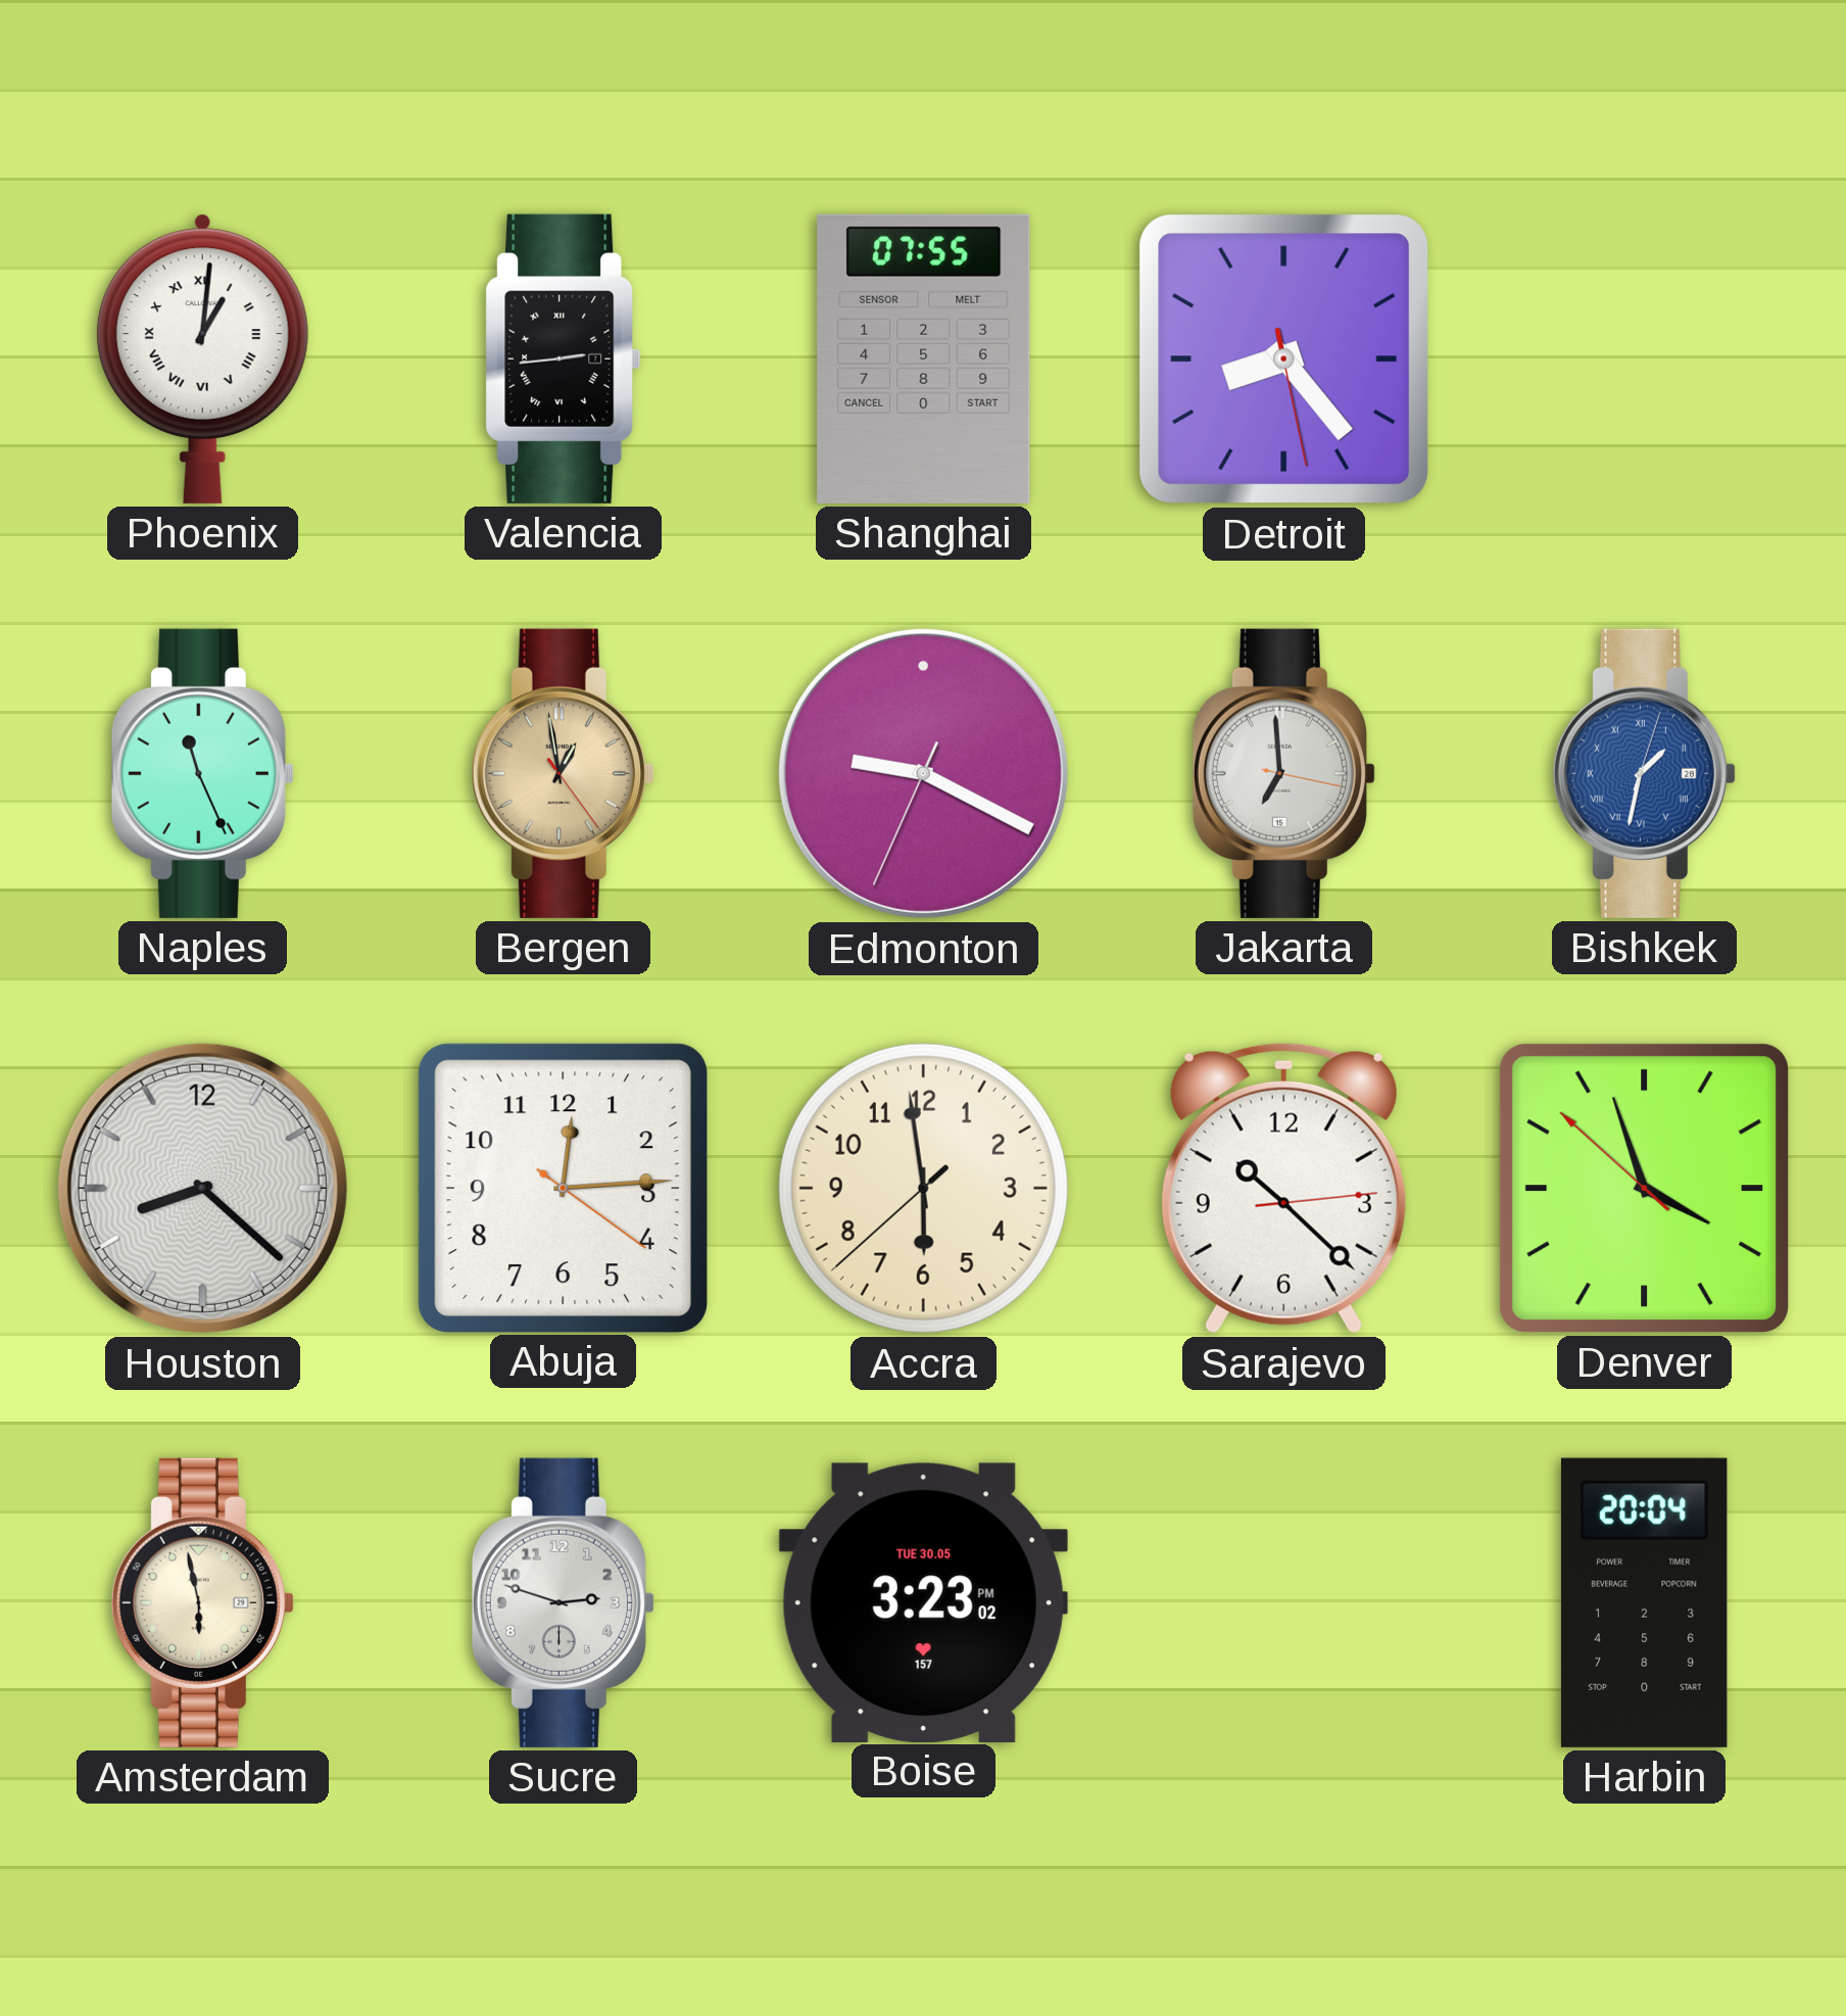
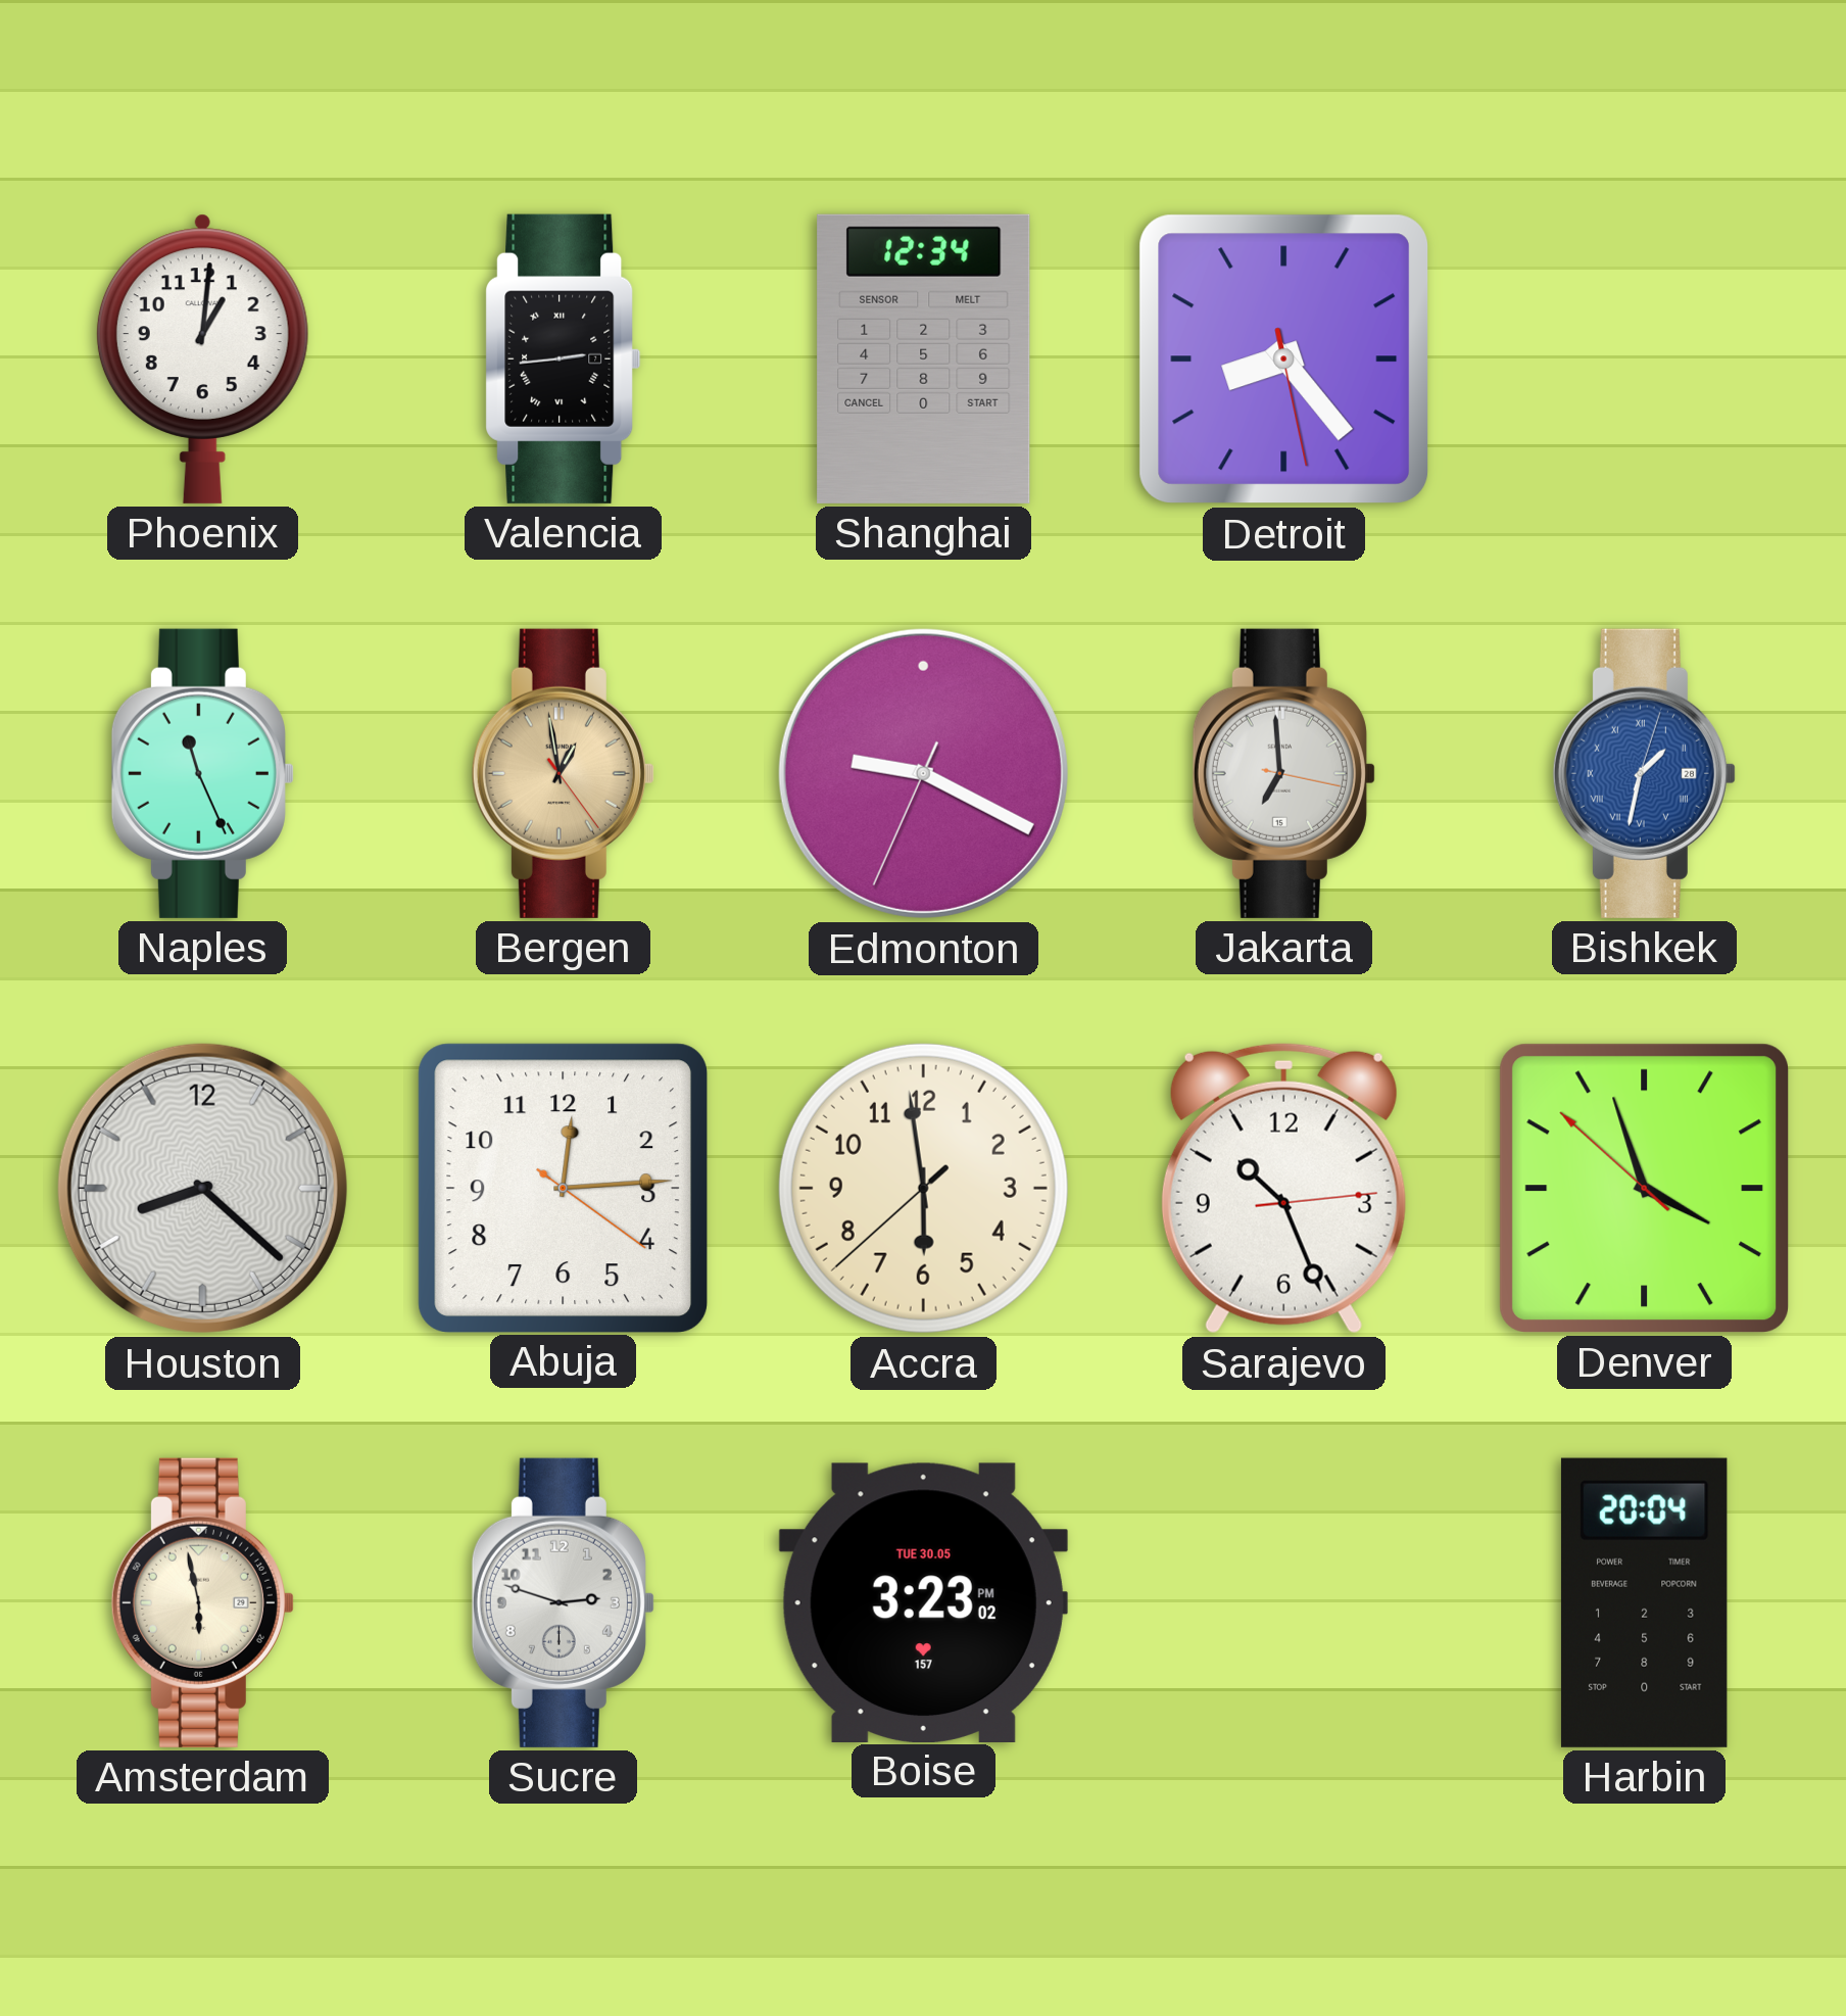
Phoenix numerals: Roman -> Arabic
Shanghai: 07:55 -> 12:34
Sarajevo: 10:22 -> 10:26
